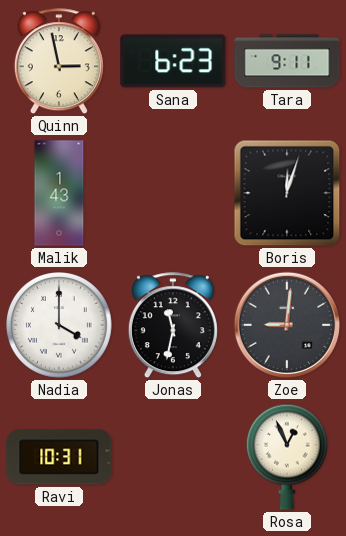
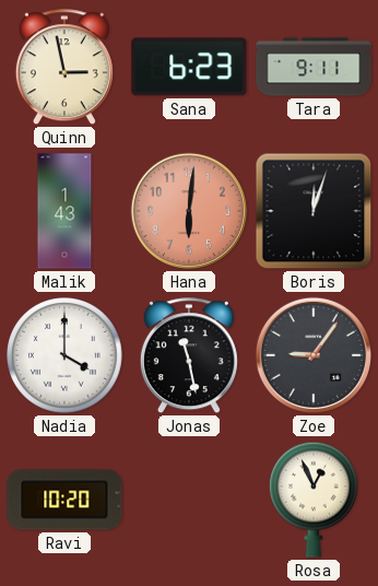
Hana: none -> 6:01
Jonas: 11:32 -> 11:28
Zoe: 9:01 -> 9:06
Ravi: 10:31 -> 10:20
